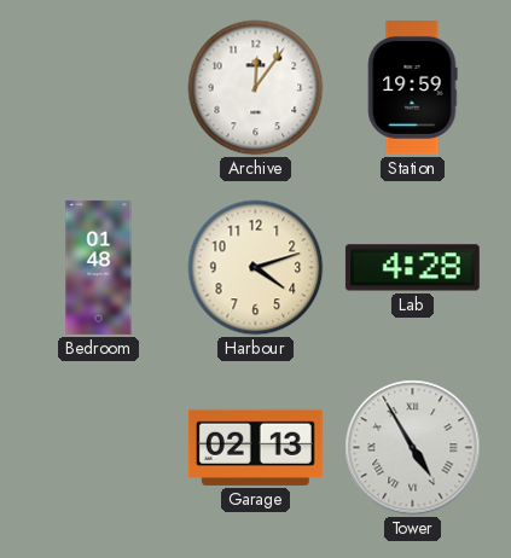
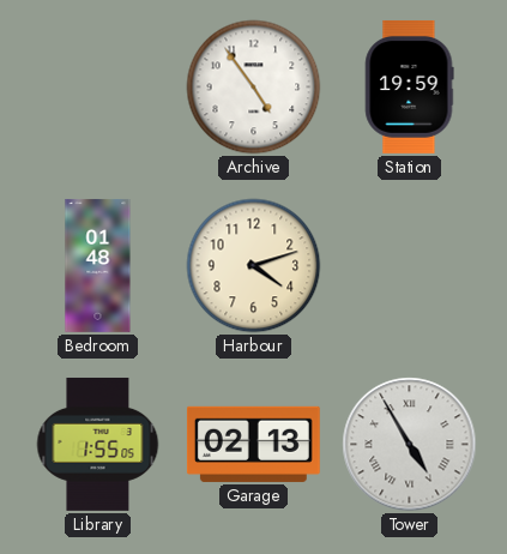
Archive: 12:06 -> 4:54
Lab: 4:28 -> none
Library: none -> 1:55
